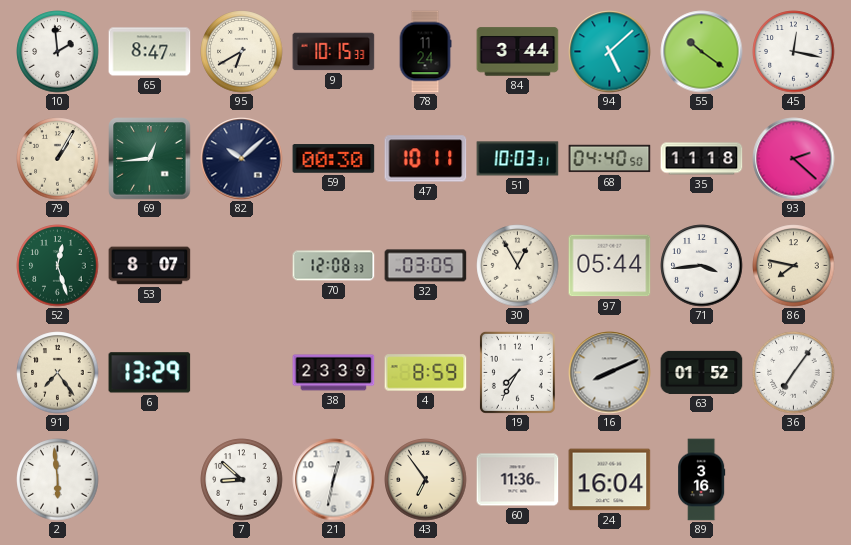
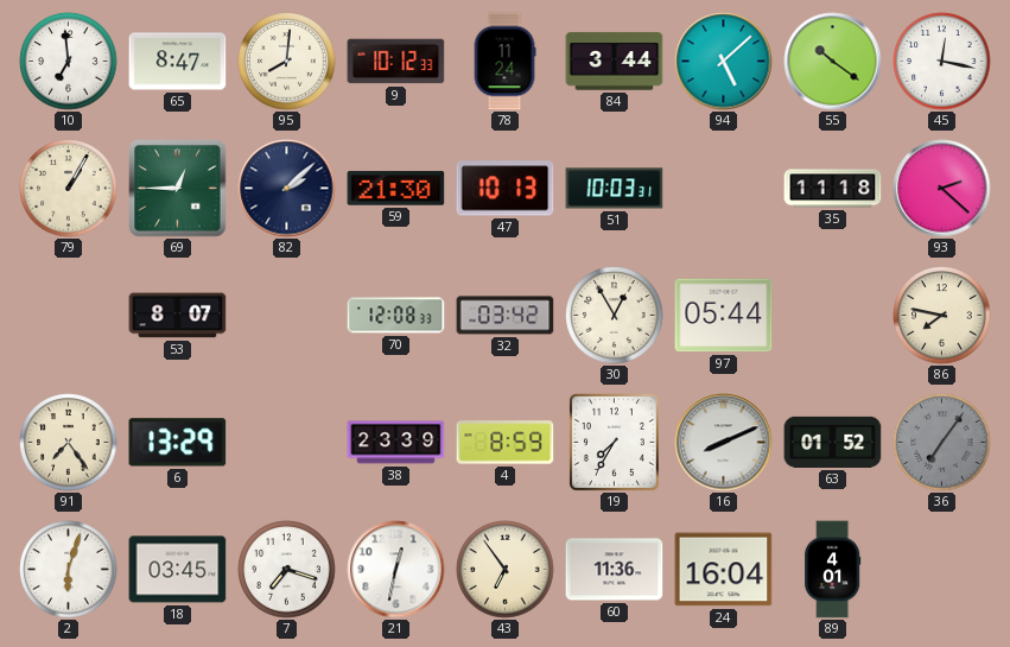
10: 1:59 -> 6:59
95: 6:40 -> 8:01
9: 10:15 -> 10:12
69: 12:44 -> 12:45
82: 10:08 -> 2:08
59: 00:30 -> 21:30
47: 10:11 -> 10:13
68: 04:40 -> none
52: 12:27 -> none
32: 03:05 -> 03:42
71: 3:44 -> none
36 dial: white -> grey
2: 5:59 -> 6:03
18: none -> 03:45
7: 8:52 -> 7:18
89: 3:16 -> 4:01
